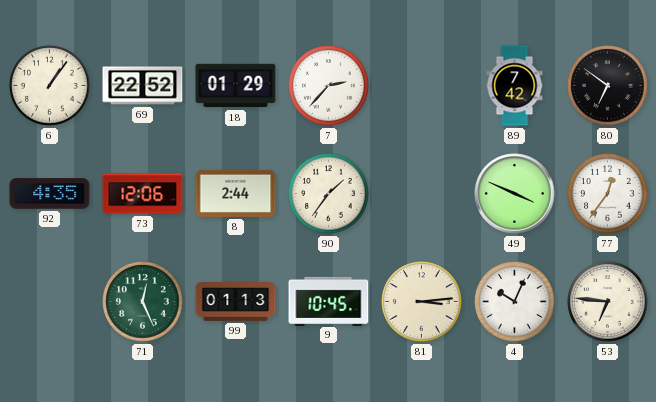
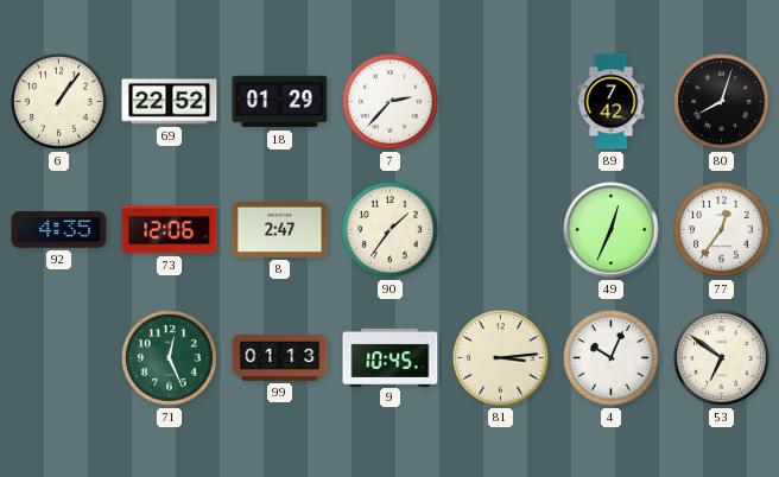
80: 6:51 -> 8:03
8: 2:44 -> 2:47
49: 3:49 -> 12:34
53: 6:46 -> 6:51
